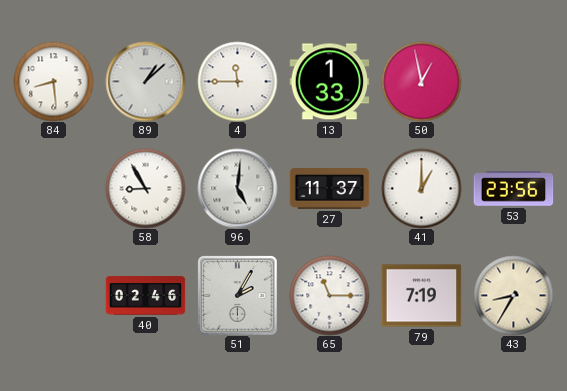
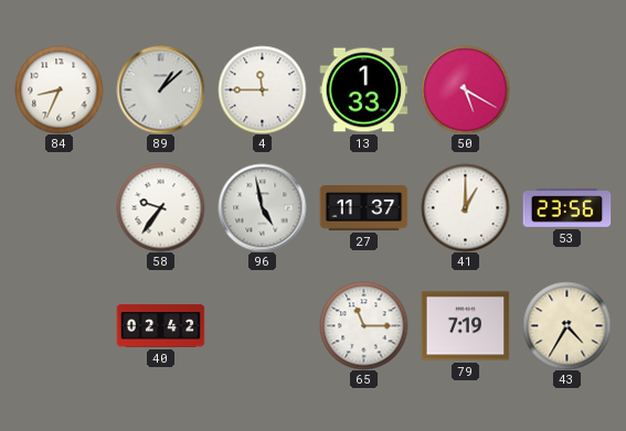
84: 8:29 -> 8:34
50: 12:58 -> 5:20
58: 8:55 -> 9:36
96: 5:01 -> 4:58
40: 02:46 -> 02:42
51: 2:05 -> none
43: 8:35 -> 4:35
